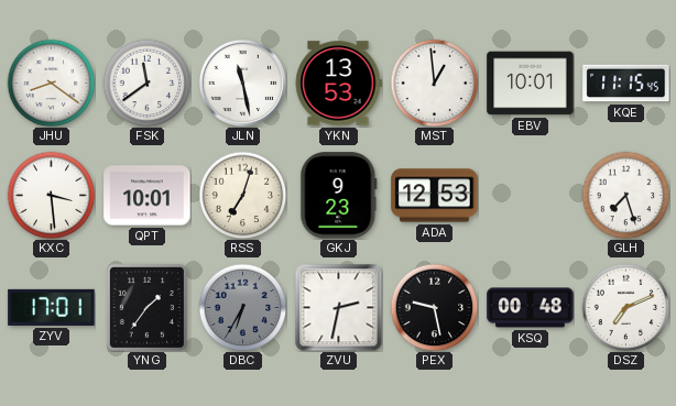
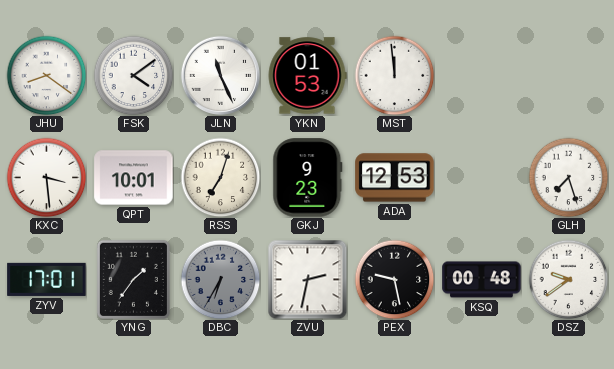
FSK: 11:39 -> 4:09
JLN: 11:28 -> 11:26
YKN: 13:53 -> 01:53
MST: 12:59 -> 11:59
EBV: 10:01 -> none
KQE: 11:15 -> none
DSZ: 7:11 -> 9:39
